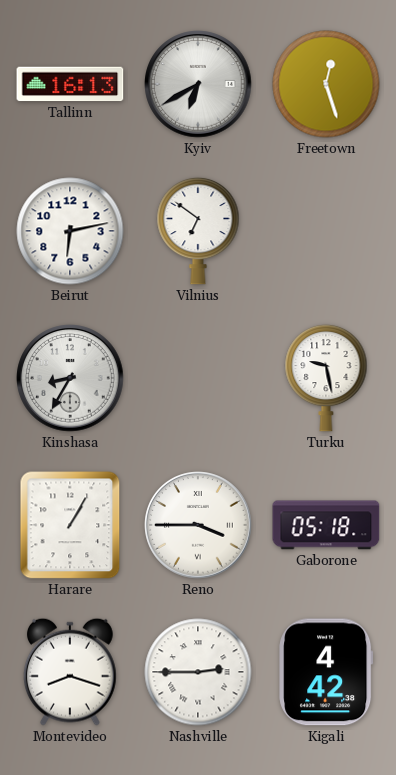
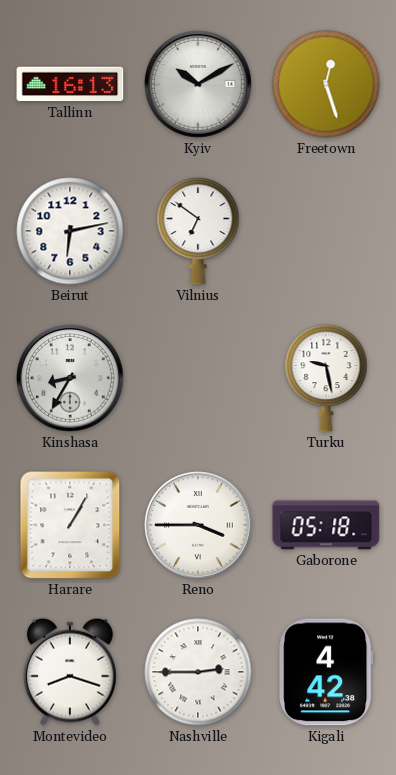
Kyiv: 6:40 -> 10:10
